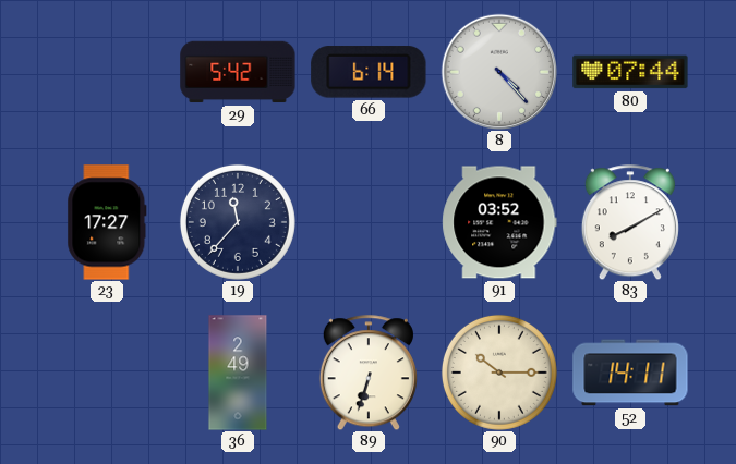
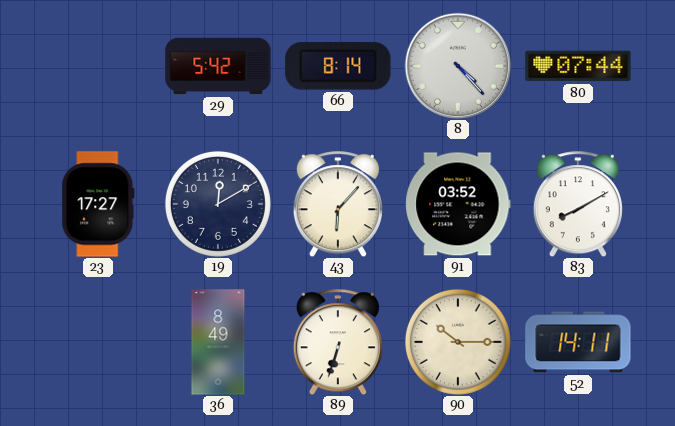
66: 6:14 -> 8:14
19: 11:37 -> 12:10
43: none -> 6:07
36: 2:49 -> 8:49
